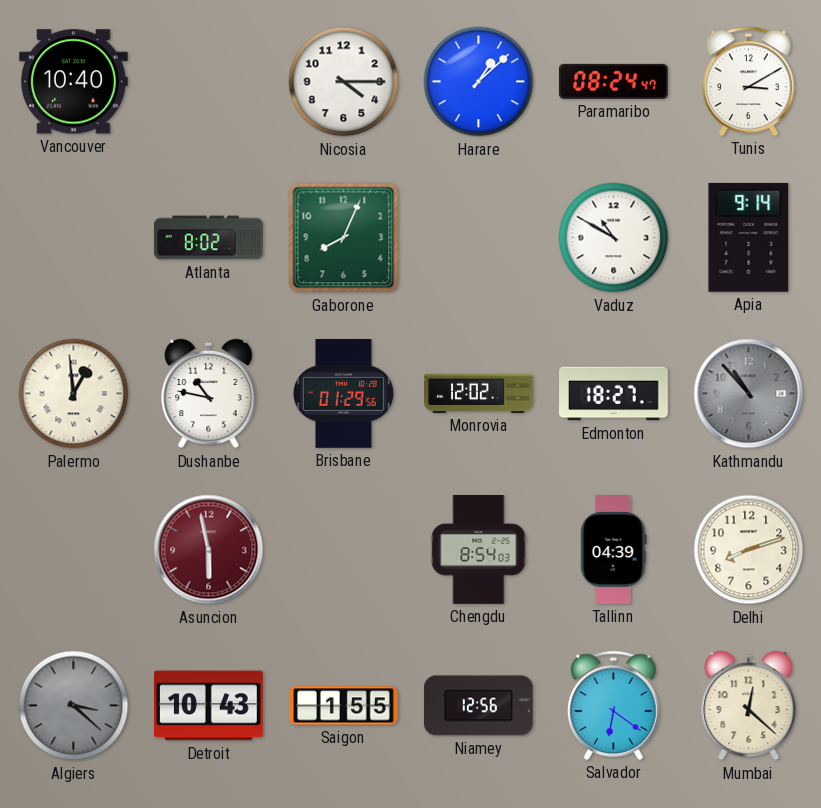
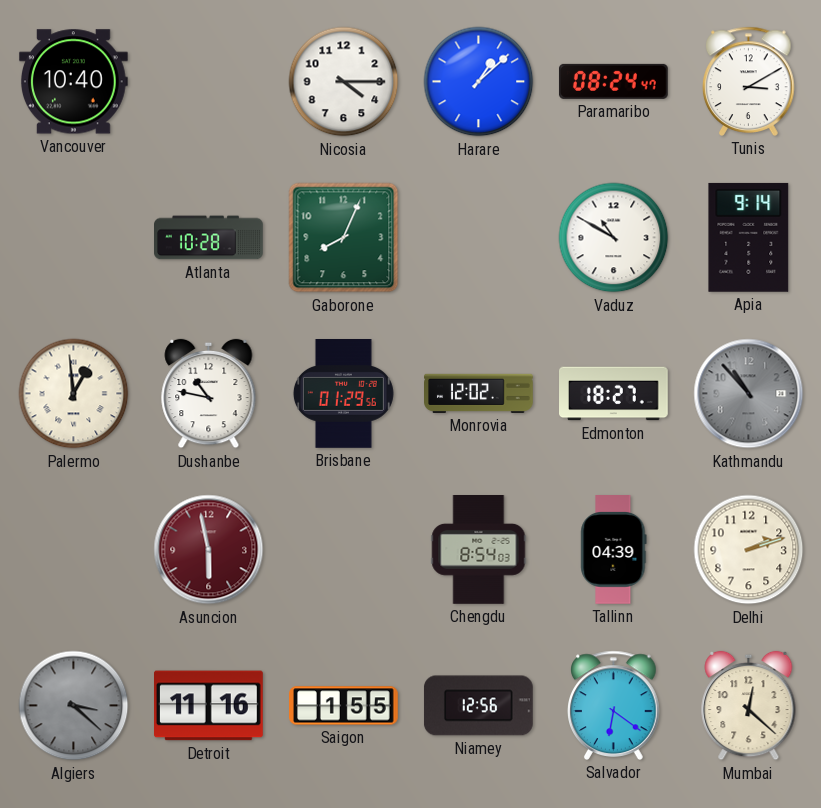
Atlanta: 8:02 -> 10:28
Delhi: 8:12 -> 2:12
Detroit: 10:43 -> 11:16
